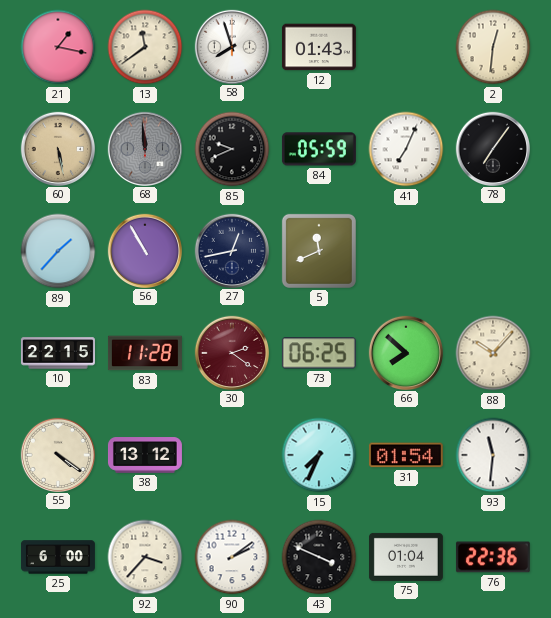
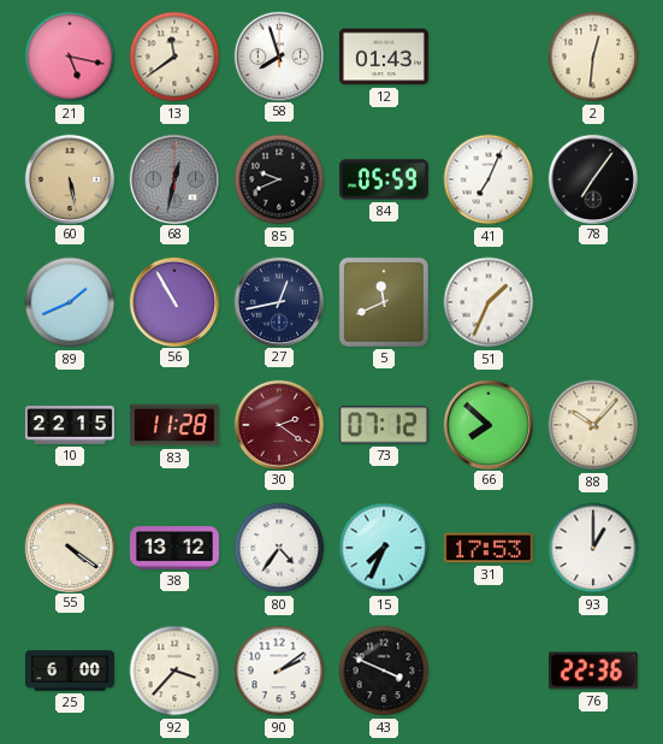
21: 1:17 -> 5:17
68: 11:59 -> 12:32
89: 1:37 -> 1:41
51: none -> 1:34
73: 06:25 -> 07:12
80: none -> 4:36
31: 01:54 -> 17:53
93: 11:31 -> 1:00
75: 01:04 -> none
